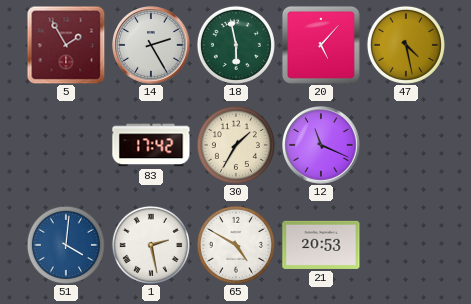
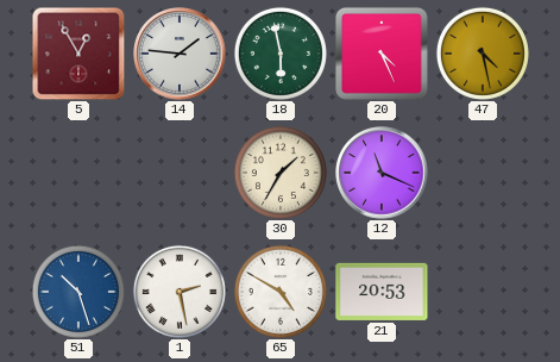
5: 1:55 -> 12:55
14: 2:25 -> 1:46
20: 5:07 -> 4:26
83: 17:42 -> none
51: 4:01 -> 10:27
